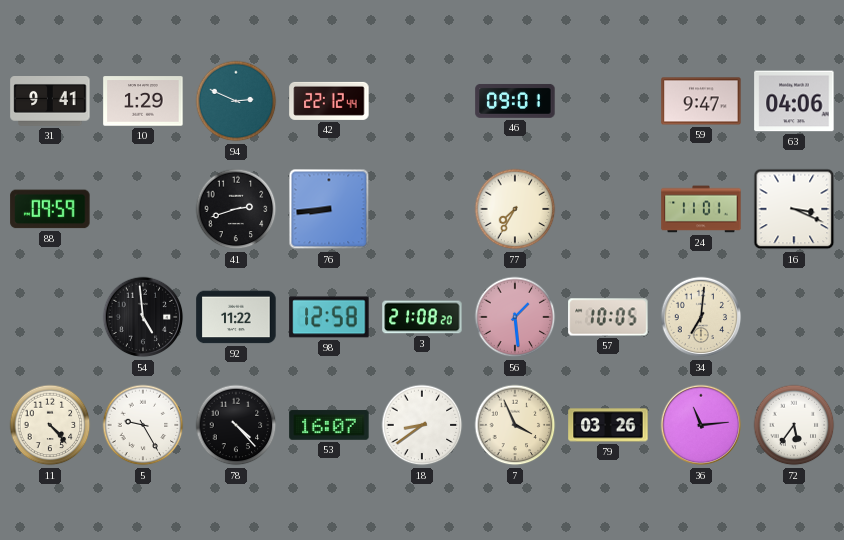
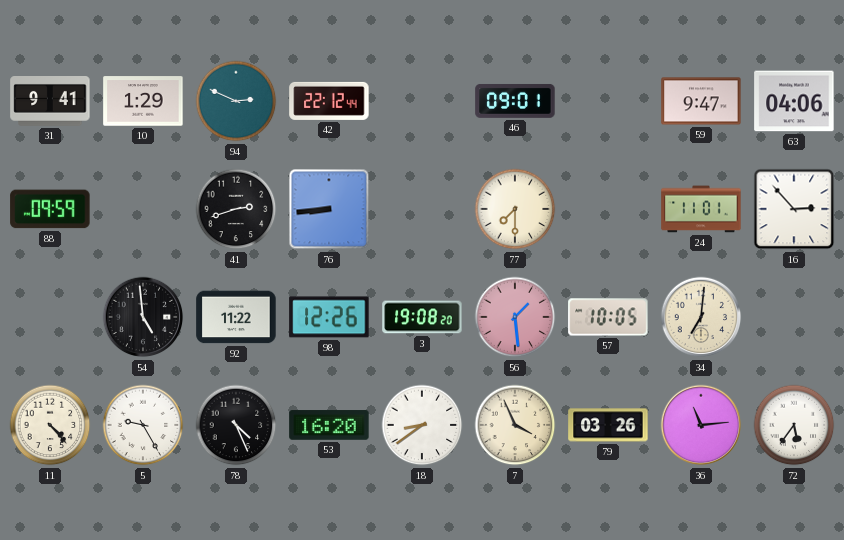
77: 7:35 -> 7:30
16: 3:19 -> 2:53
98: 12:58 -> 12:26
3: 21:08 -> 19:08
78: 4:23 -> 4:26
53: 16:07 -> 16:20
